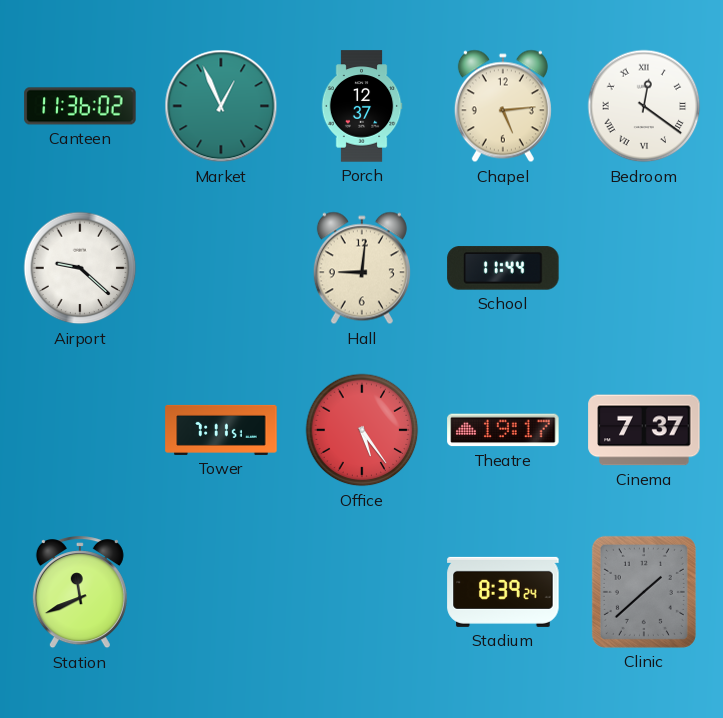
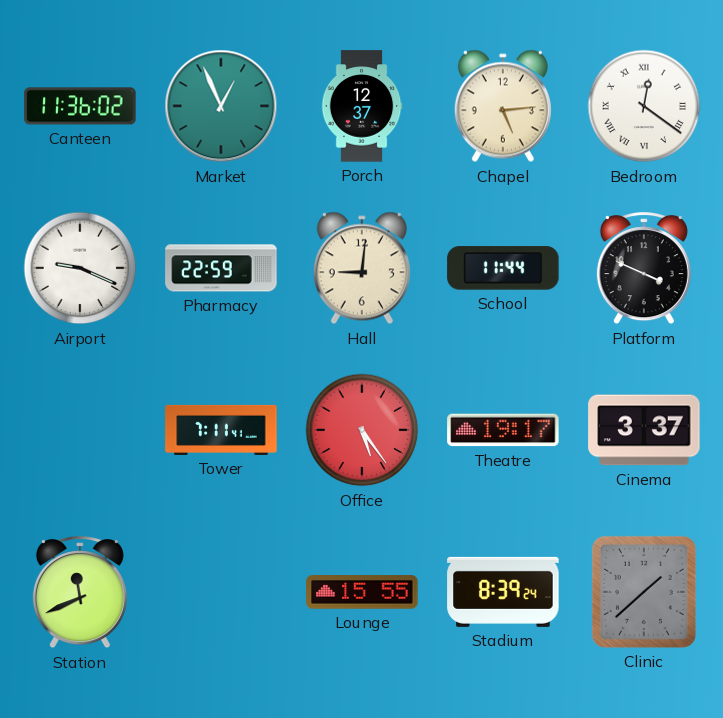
Airport: 9:22 -> 9:19
Pharmacy: none -> 22:59
Platform: none -> 3:49
Tower: 7:11:51 -> 7:11:41
Cinema: 7:37 -> 3:37
Lounge: none -> 15:55
